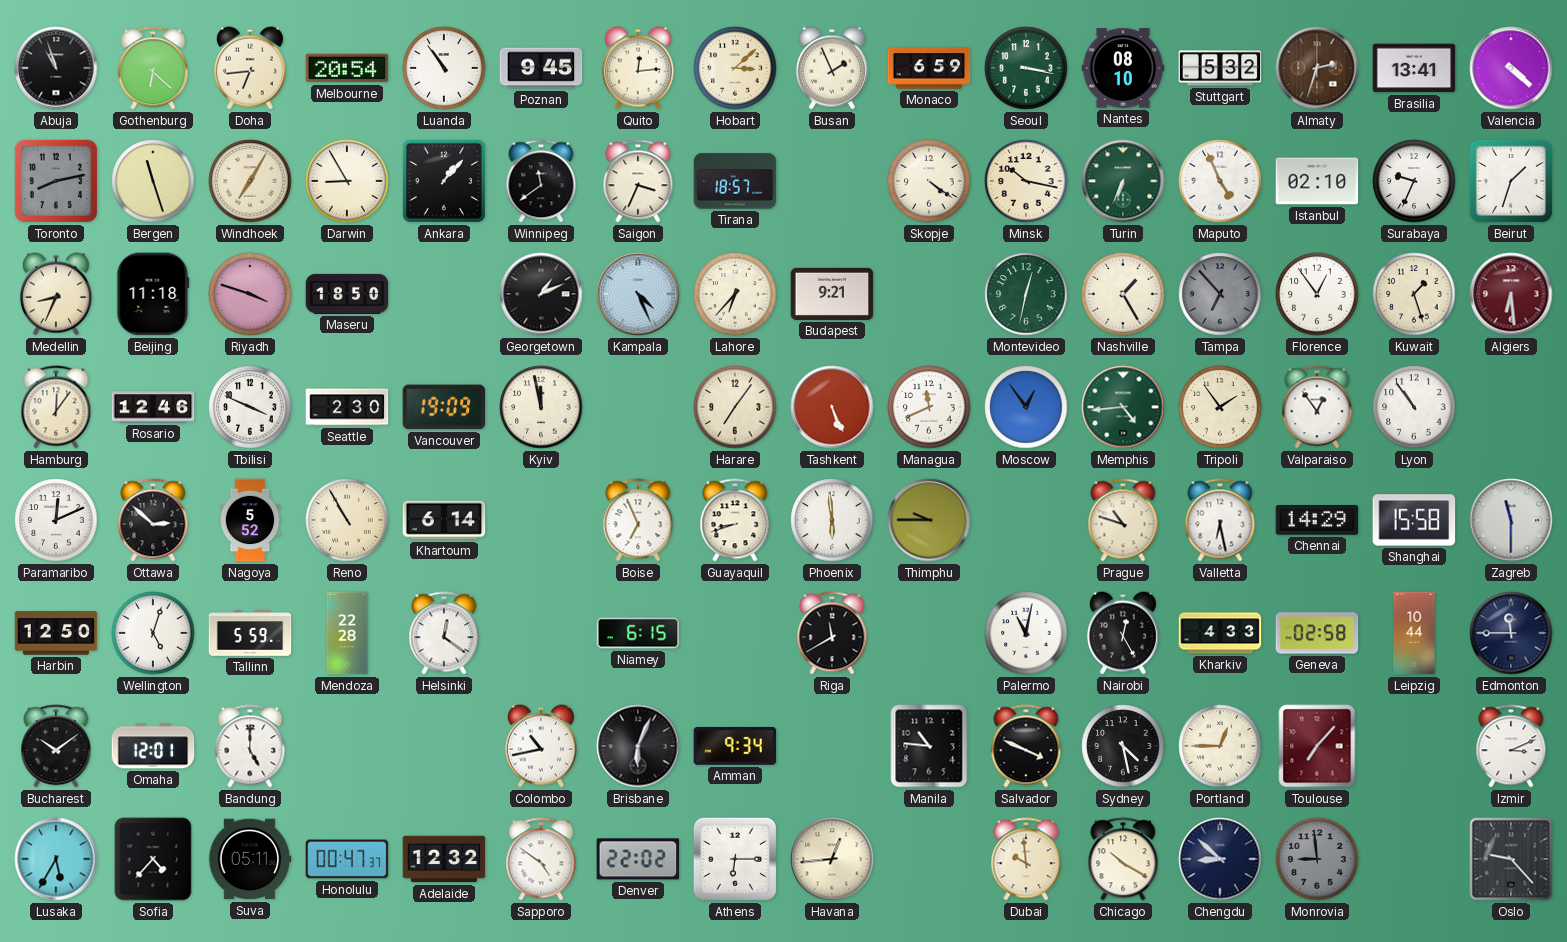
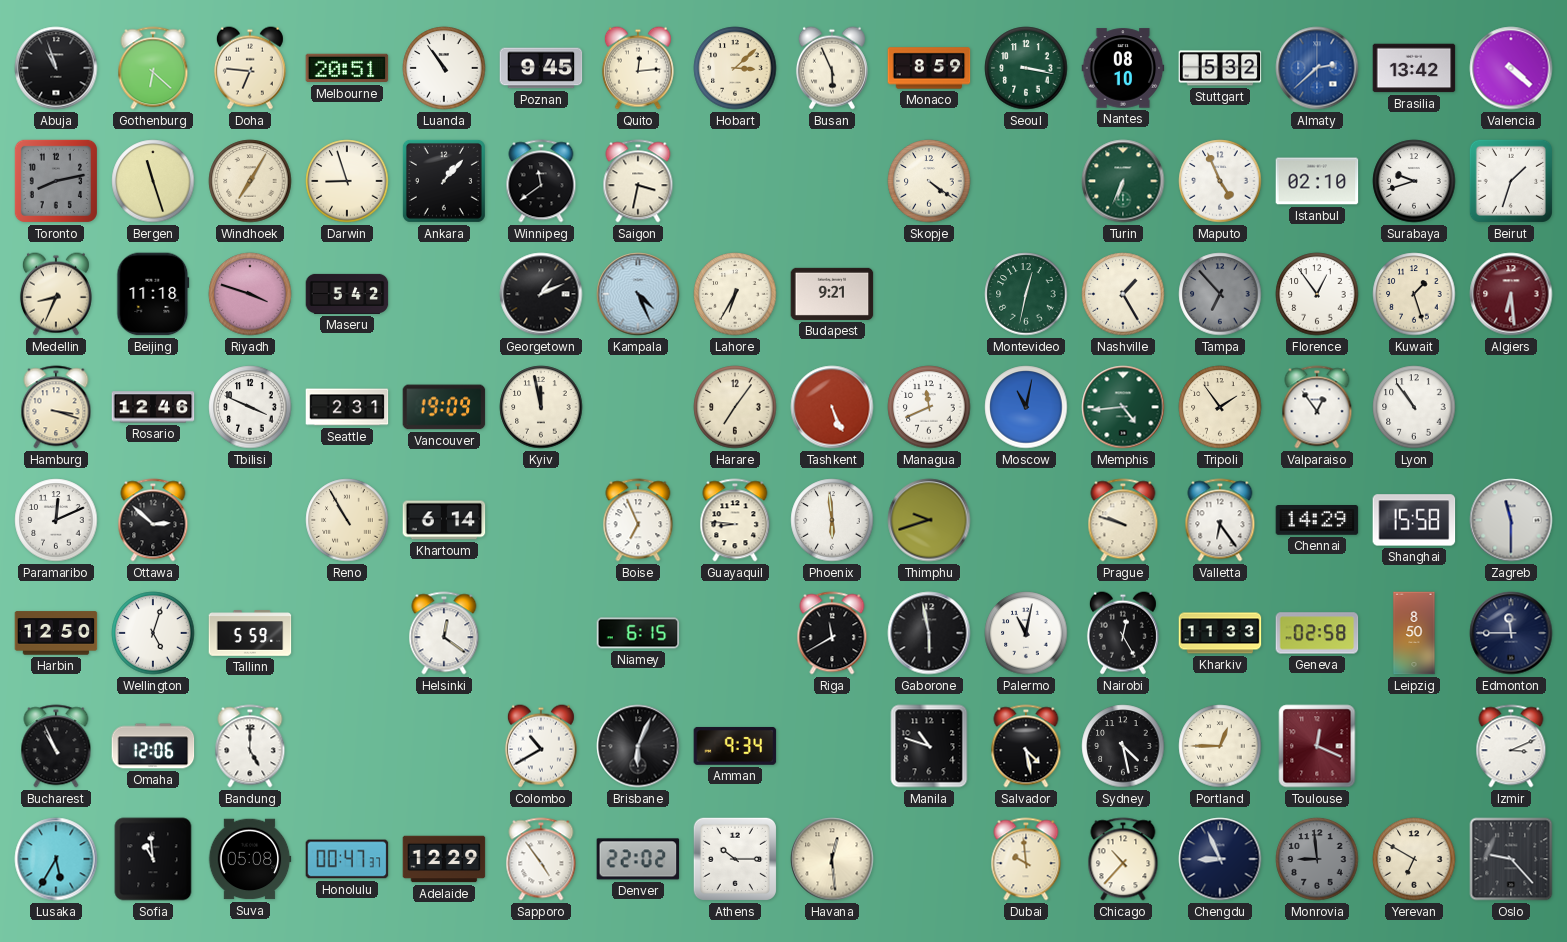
Doha: 6:44 -> 6:46
Melbourne: 20:54 -> 20:51
Busan: 1:56 -> 5:56
Monaco: 6:59 -> 8:59
Almaty: 2:33 -> 2:38
Almaty dial: brown -> blue
Brasilia: 13:41 -> 13:42
Darwin: 8:55 -> 8:57
Saigon: 3:34 -> 3:32
Tirana: 18:57 -> none
Minsk: 10:17 -> none
Surabaya: 9:34 -> 9:42
Maseru: 18:50 -> 5:42
Lahore: 6:37 -> 6:35
Hamburg: 12:06 -> 3:18
Seattle: 2:30 -> 2:31
Moscow: 12:54 -> 11:02
Nagoya: 5:52 -> none
Guayaquil: 8:42 -> 8:46
Thimphu: 9:45 -> 9:42
Prague: 10:48 -> 9:48
Valletta: 6:28 -> 6:24
Mendoza: 22:28 -> none
Gaborone: none -> 5:58
Kharkiv: 4:33 -> 11:33
Leipzig: 10:44 -> 8:50
Bucharest: 10:09 -> 10:56
Omaha: 12:01 -> 12:06
Colombo: 10:43 -> 10:40
Manila: 10:46 -> 10:48
Salvador: 3:49 -> 4:28
Toulouse: 7:07 -> 12:19
Sofia: 4:37 -> 10:59
Suva: 05:11 -> 05:08
Adelaide: 12:32 -> 12:29
Sapporo: 4:51 -> 4:54
Athens: 6:15 -> 10:15
Havana: 12:44 -> 12:29
Chicago: 10:20 -> 10:37
Chengdu: 8:52 -> 8:56
Yerevan: none -> 6:50
